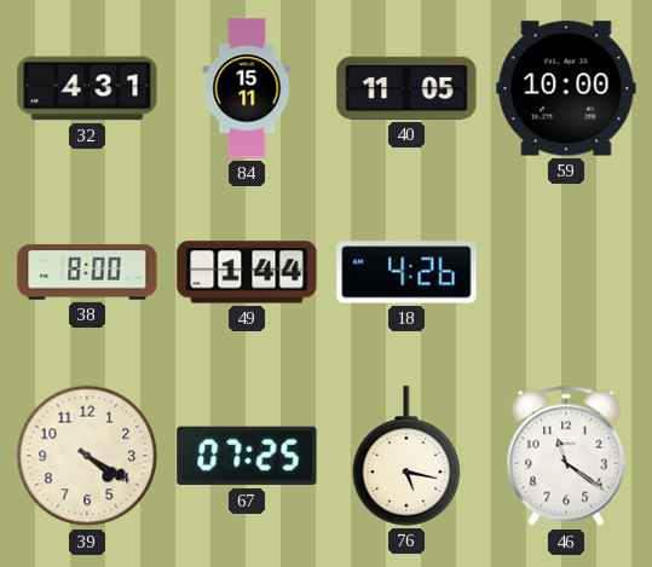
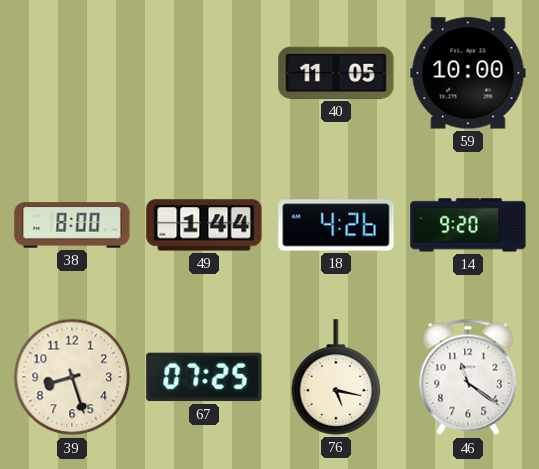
32: 4:31 -> none
84: 15:11 -> none
14: none -> 9:20
39: 4:20 -> 8:27
